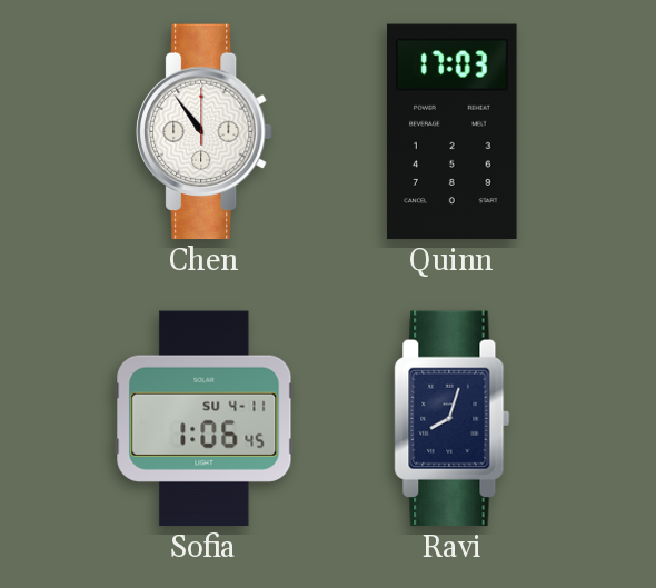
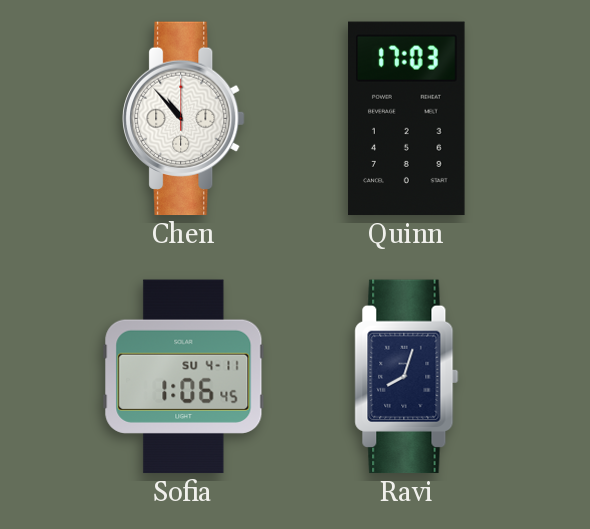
Chen: 10:54 -> 10:53
